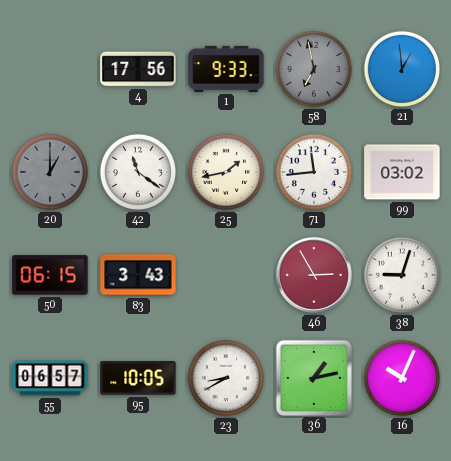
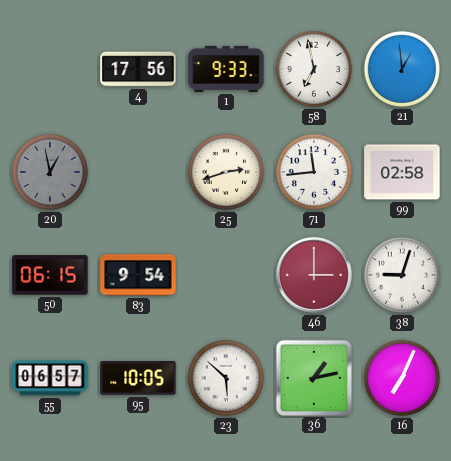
58 dial: grey -> white
20: 1:00 -> 12:58
42: 11:21 -> none
25: 1:43 -> 2:42
99: 03:02 -> 02:58
83: 3:43 -> 9:54
46: 2:55 -> 3:00
23: 8:40 -> 5:52
16: 10:04 -> 7:04
